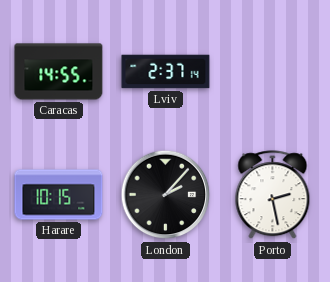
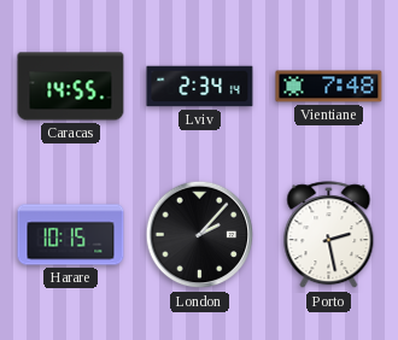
Lviv: 2:37 -> 2:34
Vientiane: none -> 7:48
